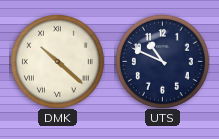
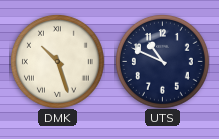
DMK: 10:22 -> 10:27
